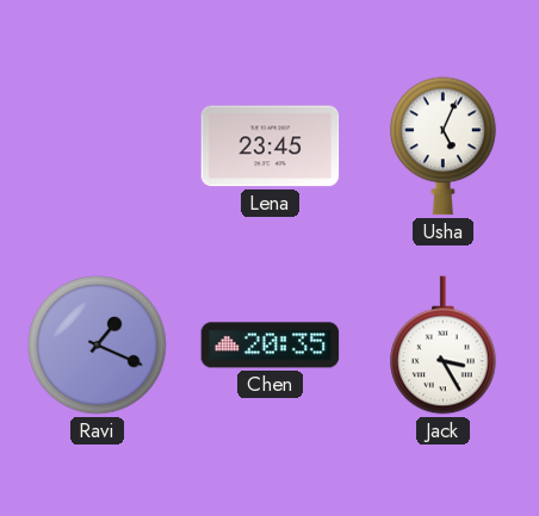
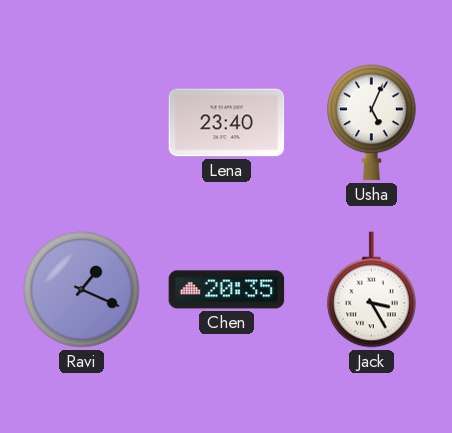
Lena: 23:45 -> 23:40
